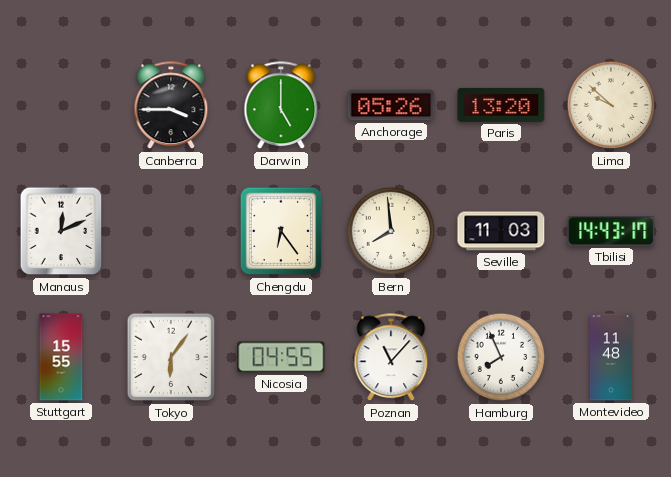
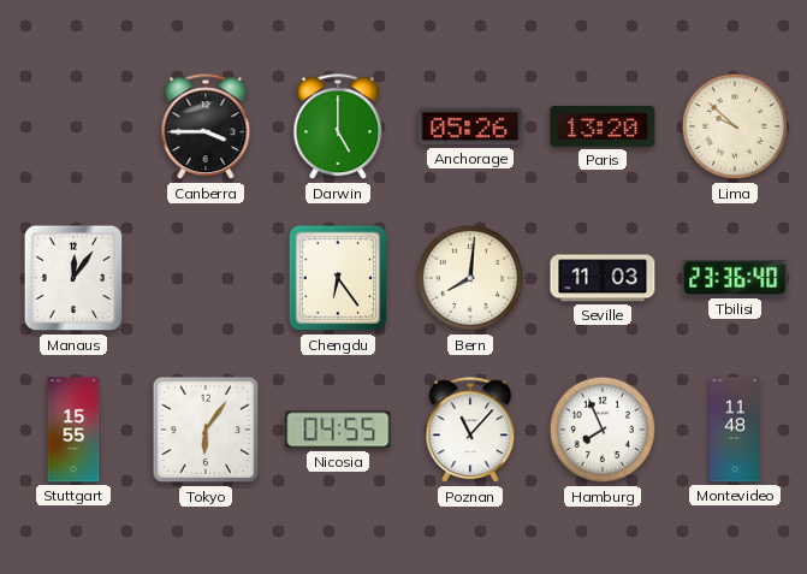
Manaus: 12:11 -> 12:06
Bern: 7:59 -> 8:01
Tbilisi: 14:43 -> 23:36
